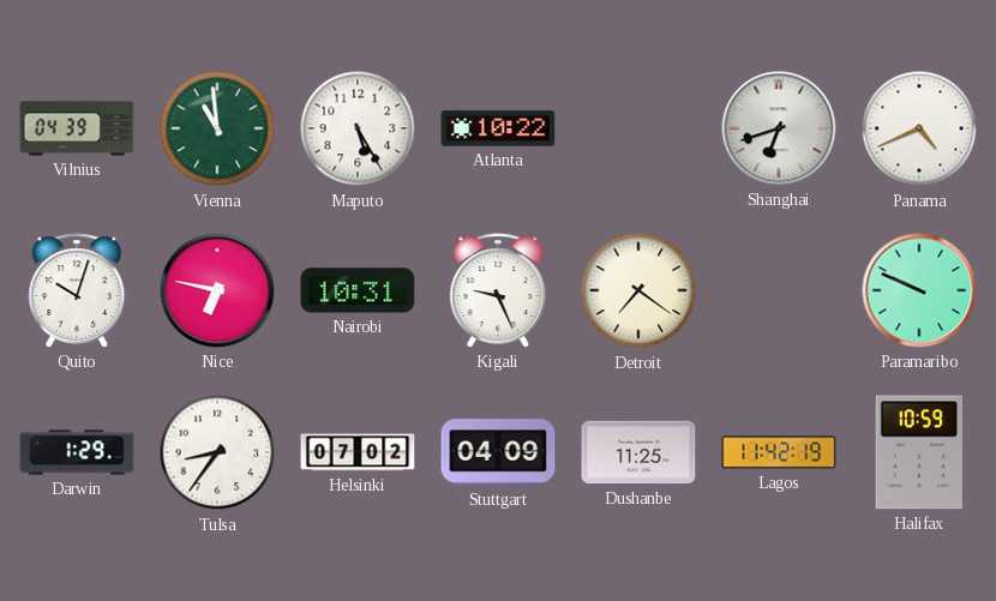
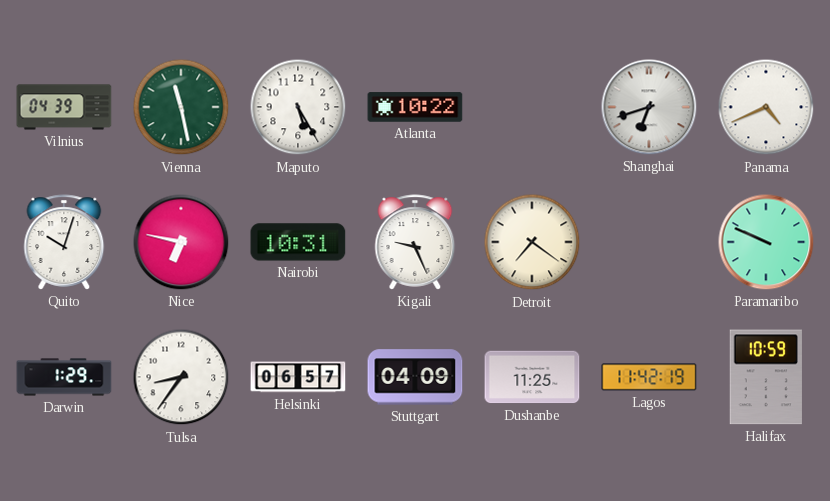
Vienna: 10:59 -> 11:28
Helsinki: 07:02 -> 06:57
